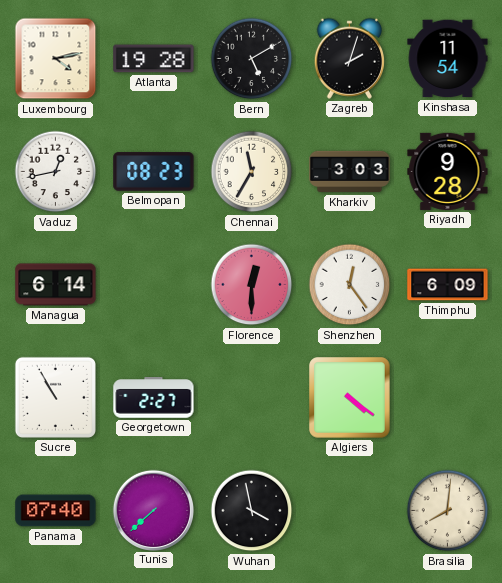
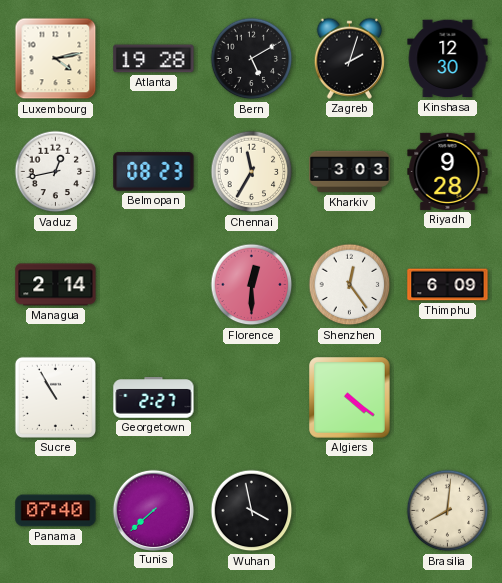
Kinshasa: 11:54 -> 12:30
Managua: 6:14 -> 2:14
